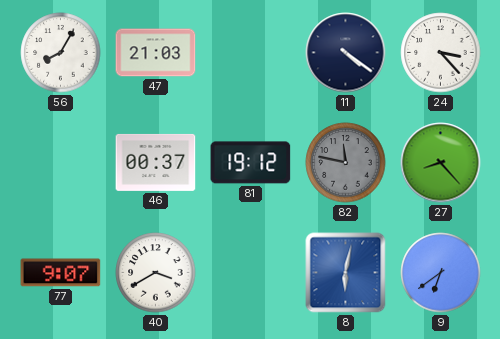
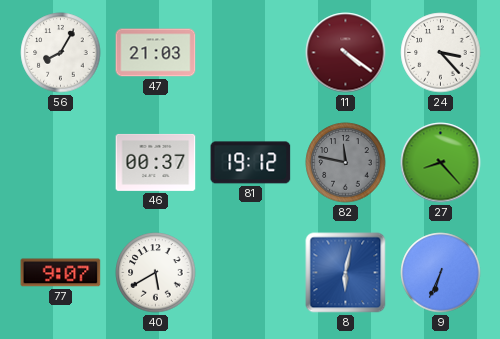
11 dial: navy -> burgundy
40: 3:40 -> 5:40
9: 6:39 -> 6:34
